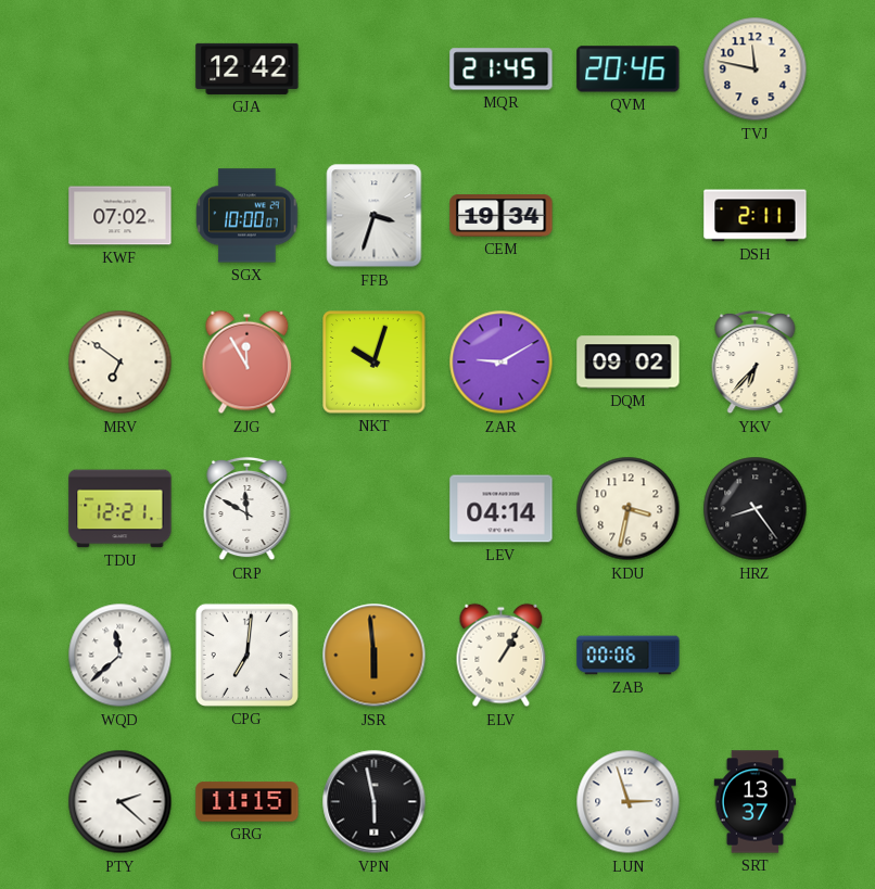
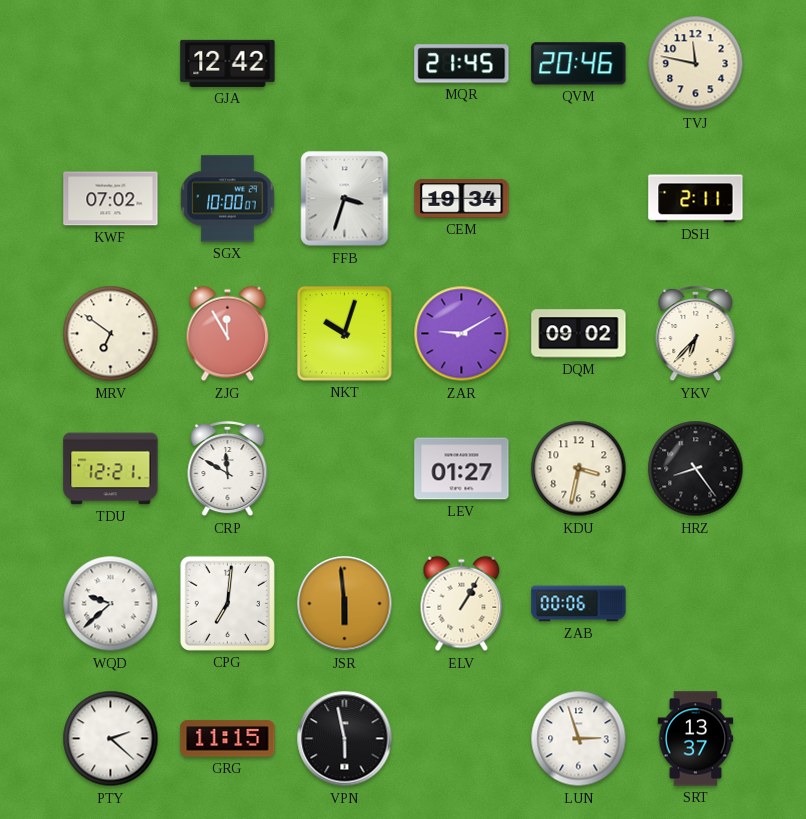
LEV: 04:14 -> 01:27
WQD: 11:38 -> 9:38
